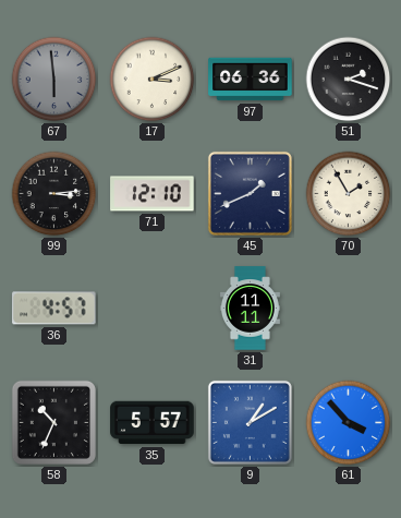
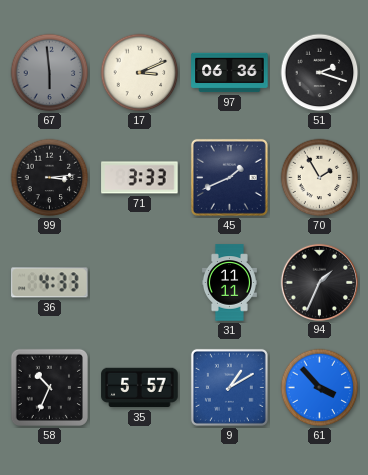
71: 12:10 -> 3:33
36: 4:57 -> 4:33
94: none -> 1:34
